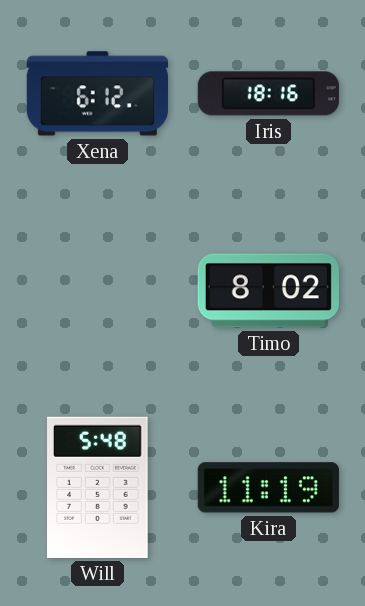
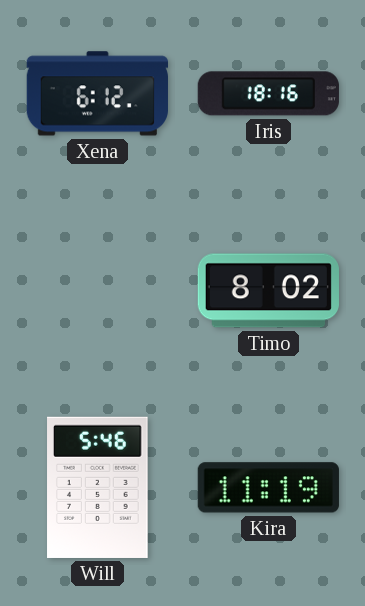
Will: 5:48 -> 5:46
